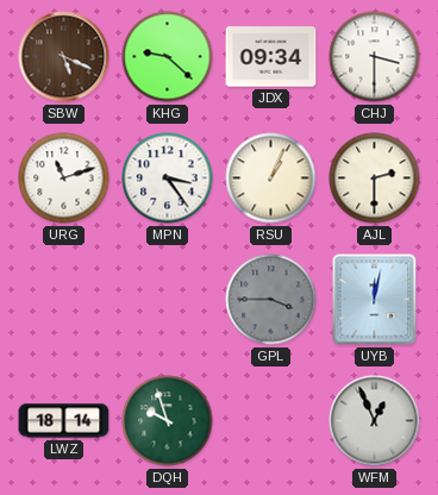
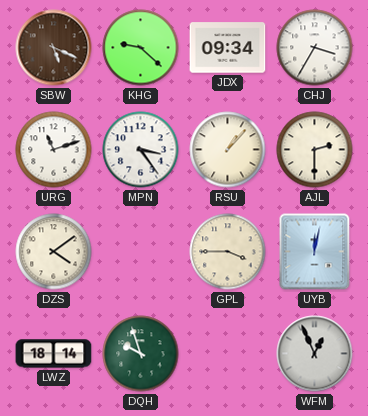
CHJ: 3:30 -> 3:35
RSU: 1:04 -> 1:07
DZS: none -> 4:09
GPL dial: grey -> cream
